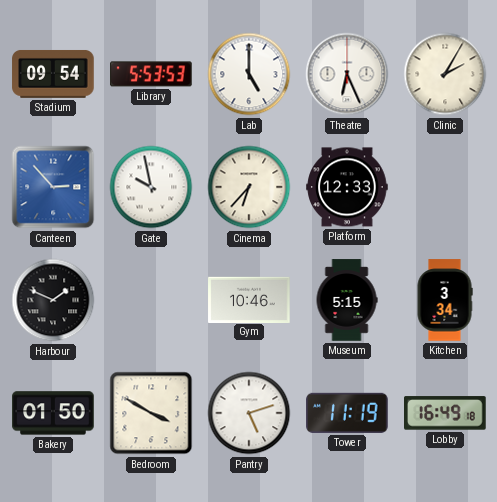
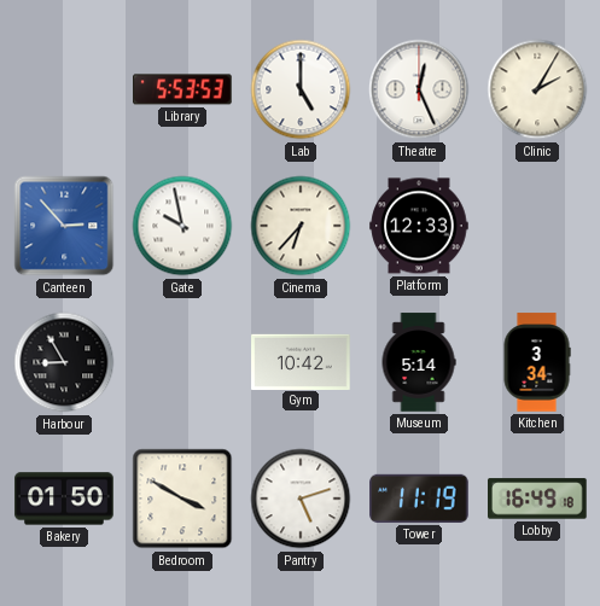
Stadium: 09:54 -> none
Theatre: 6:26 -> 12:26
Harbour: 1:49 -> 8:55
Gym: 10:46 -> 10:42
Museum: 5:15 -> 5:14
